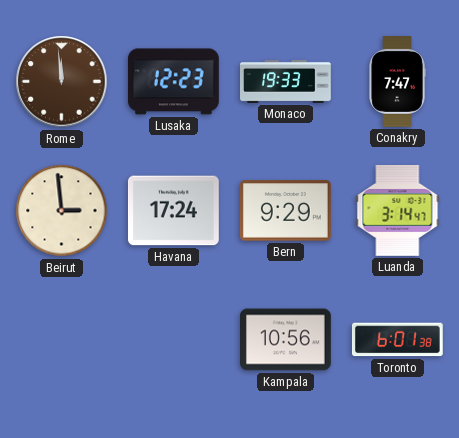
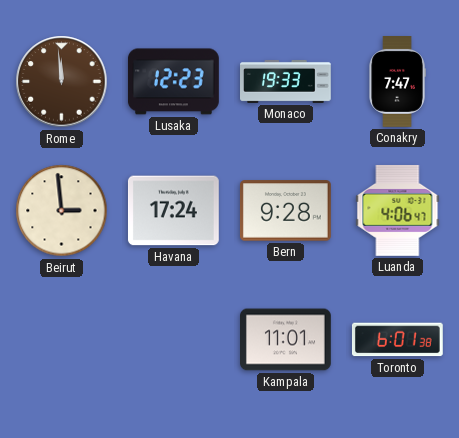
Bern: 9:29 -> 9:28
Luanda: 3:14 -> 4:06
Kampala: 10:56 -> 11:01
